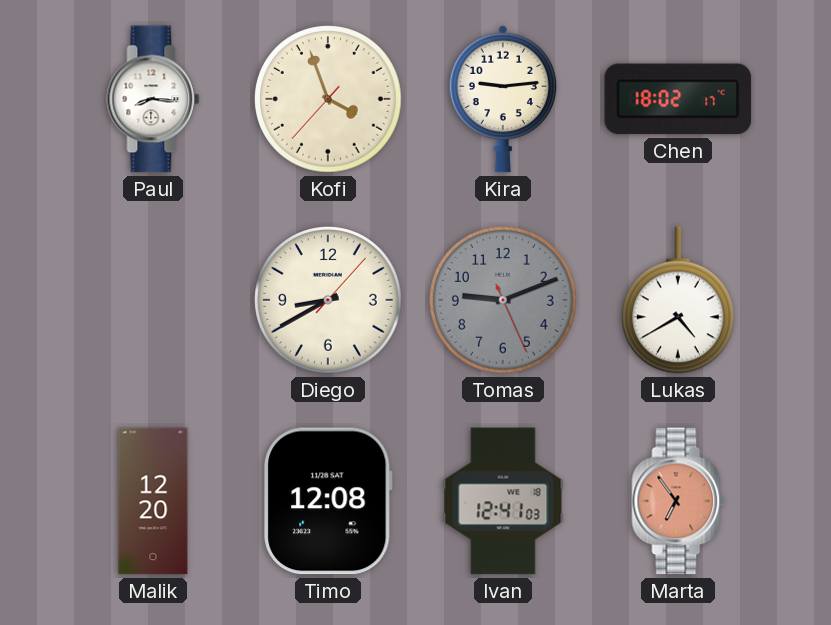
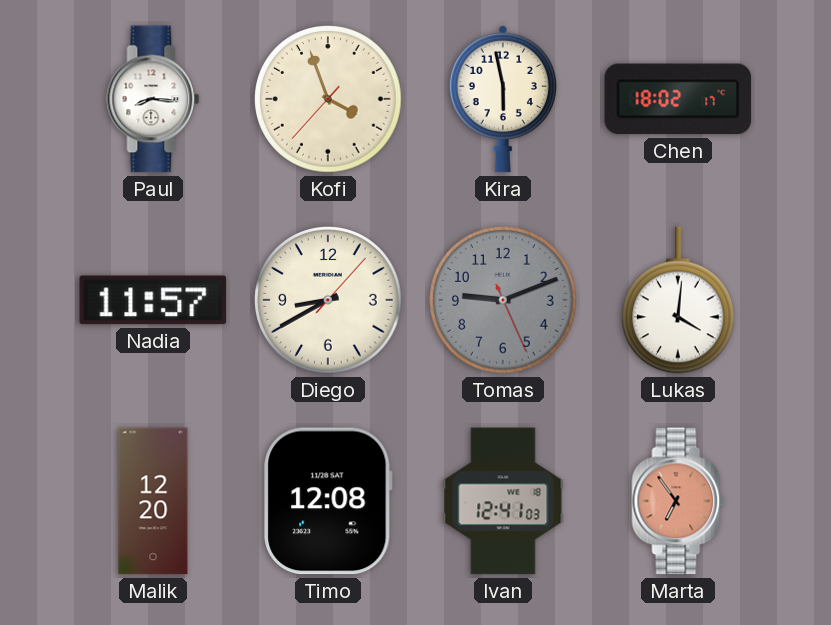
Kira: 9:14 -> 5:58
Nadia: none -> 11:57
Lukas: 4:40 -> 4:01
